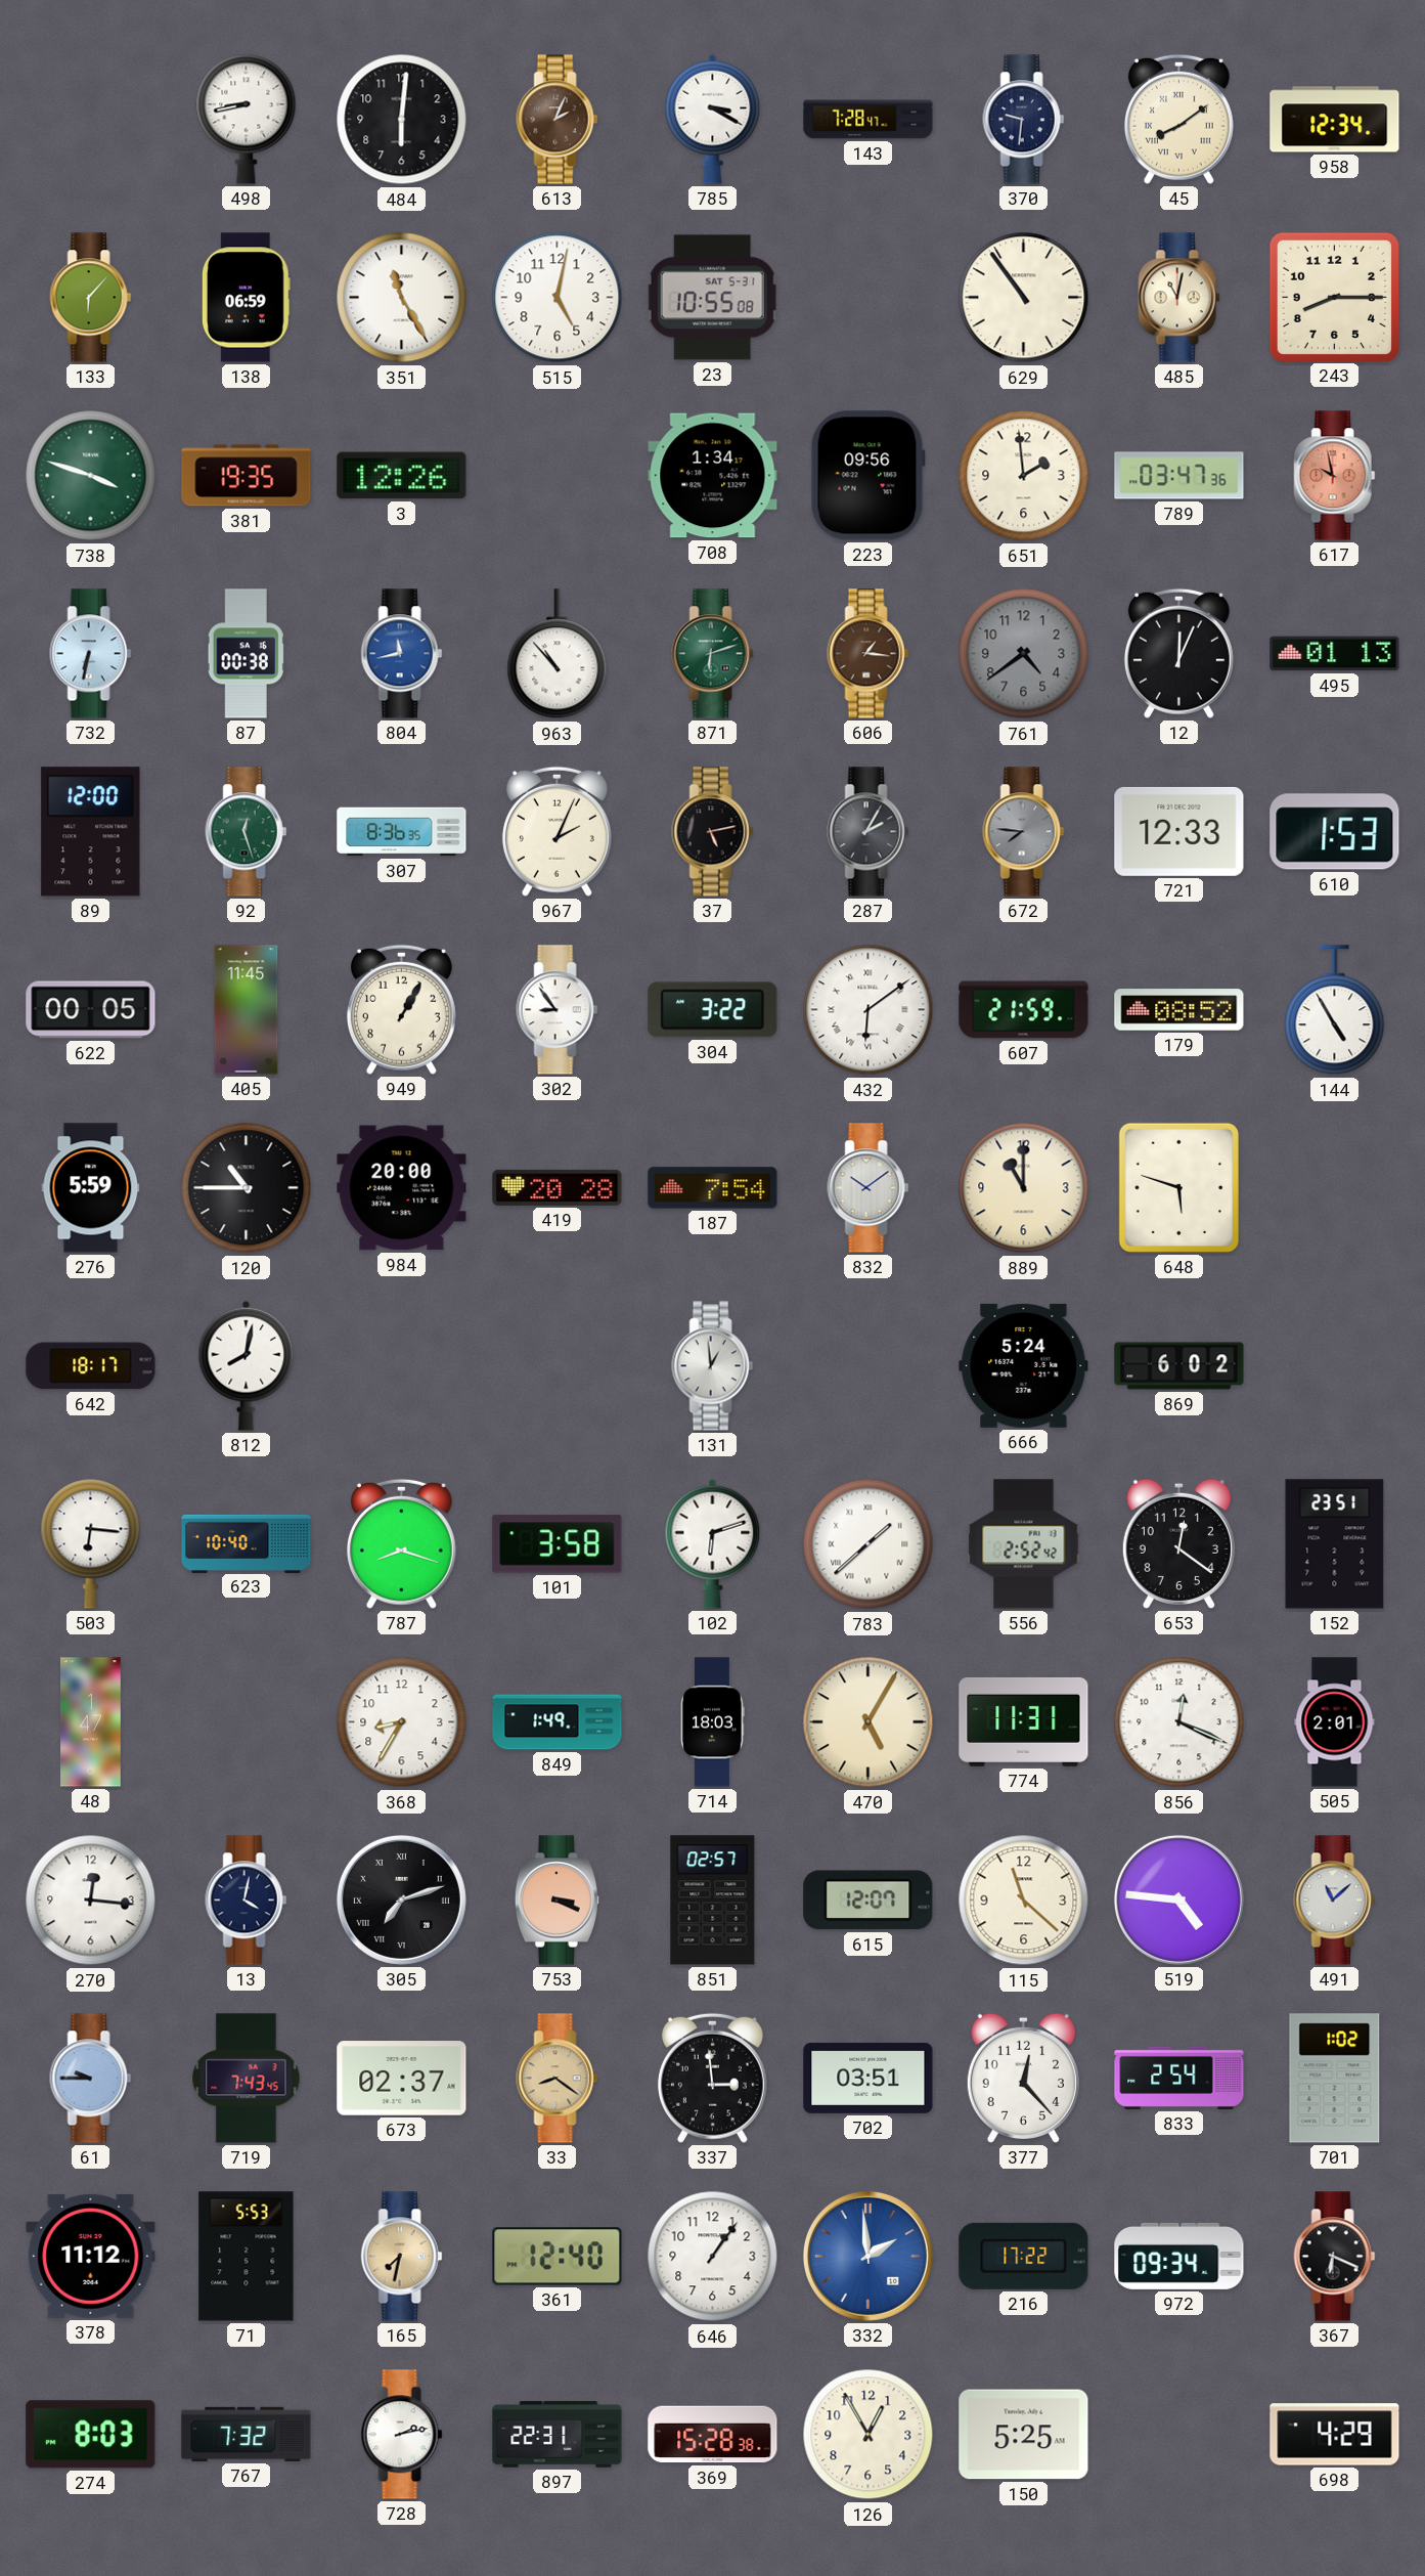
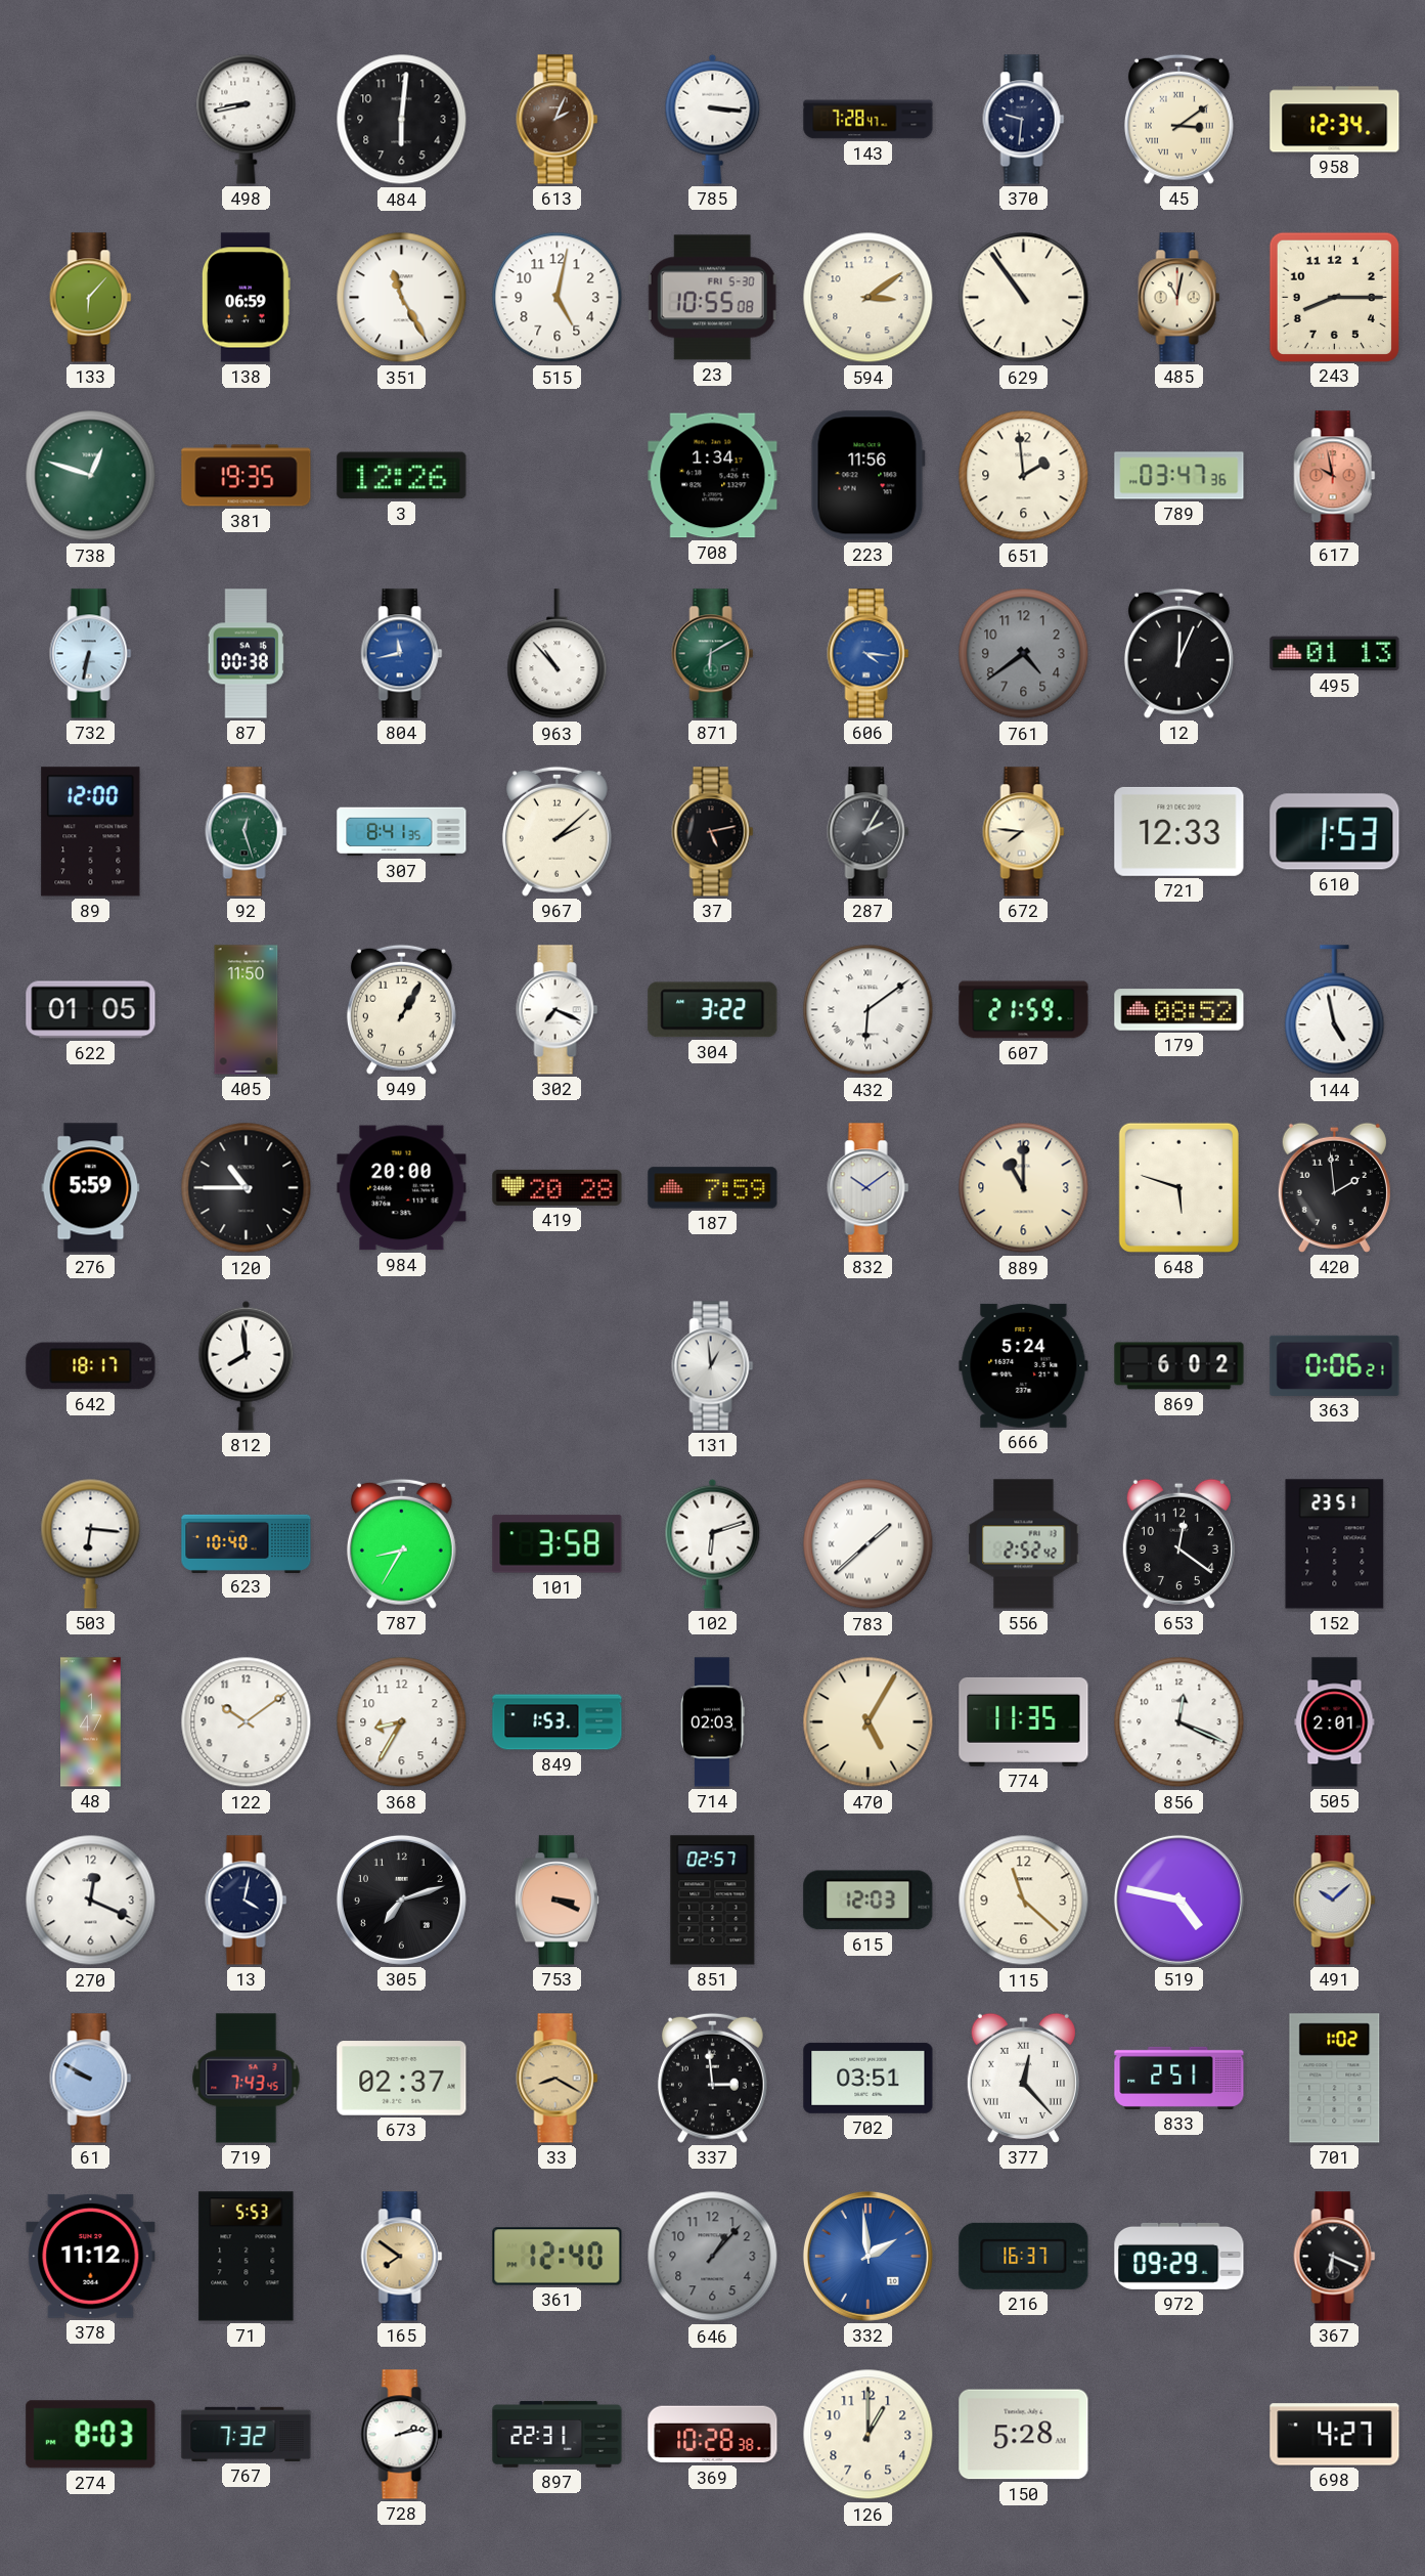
785: 3:20 -> 3:16
45: 8:09 -> 3:09
23 date: SAT 5-31 -> FRI 5-30
594: none -> 3:09
738: 3:48 -> 12:48
223: 09:56 -> 11:56
871: 6:12 -> 6:10
606: 1:16 -> 4:16
606 dial: brown -> blue
307: 8:36 -> 8:41
967: 2:04 -> 2:08
672 dial: grey -> cream
622: 00:05 -> 01:05
405: 11:45 -> 11:50
302: 8:54 -> 7:19
144: 4:55 -> 4:58
187: 7:54 -> 7:59
420: none -> 1:59
812: 8:02 -> 7:59
363: none -> 0:06
787: 8:18 -> 8:35
122: none -> 10:09
849: 1:49 -> 1:53
714: 18:03 -> 02:03
774: 11:31 -> 11:35
270: 12:16 -> 12:19
305 numerals: Roman -> Arabic
615: 12:07 -> 12:03
519: 4:46 -> 4:47
491: 11:08 -> 10:08
61: 9:45 -> 9:50
33: 8:21 -> 8:20
377 numerals: Arabic -> Roman
833: 2:54 -> 2:51
165: 7:32 -> 7:51
646: 1:06 -> 1:07
646 dial: white -> grey
216: 17:22 -> 16:37
972: 09:34 -> 09:29
369: 15:28 -> 10:28
126: 12:55 -> 1:00
150: 5:25 -> 5:28
698: 4:29 -> 4:27
